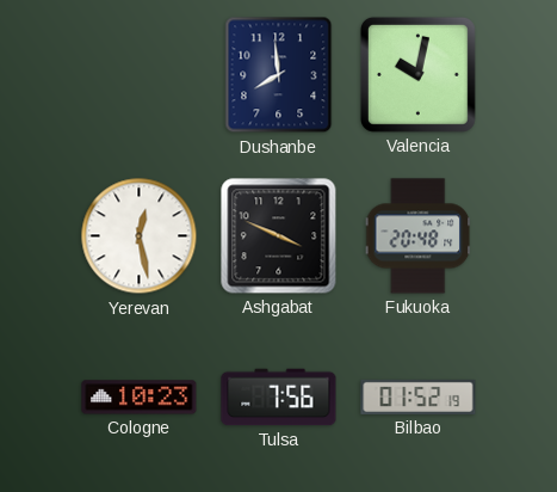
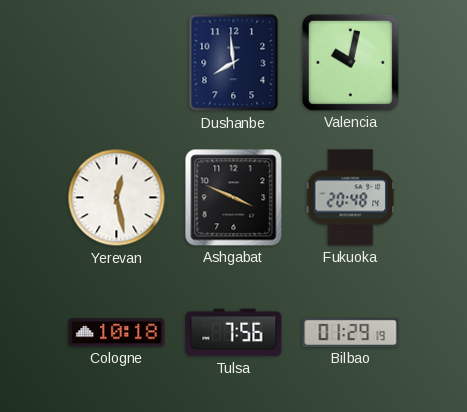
Cologne: 10:23 -> 10:18
Bilbao: 01:52 -> 01:29
